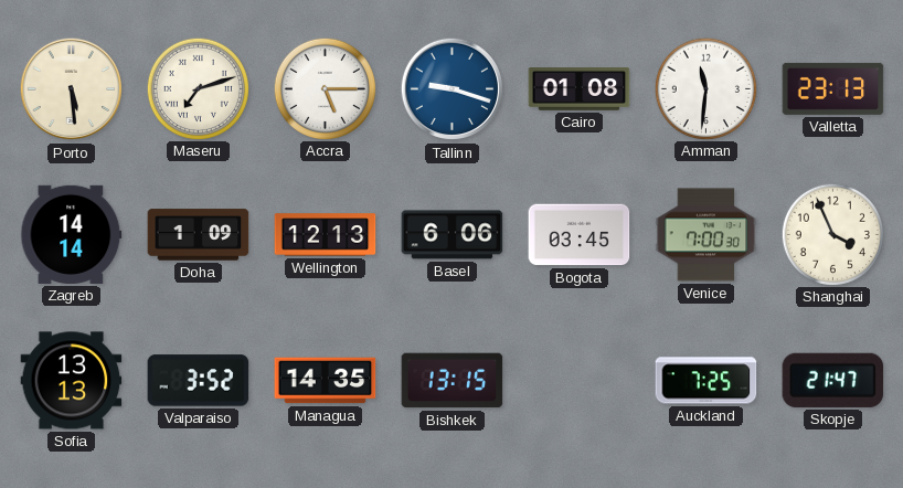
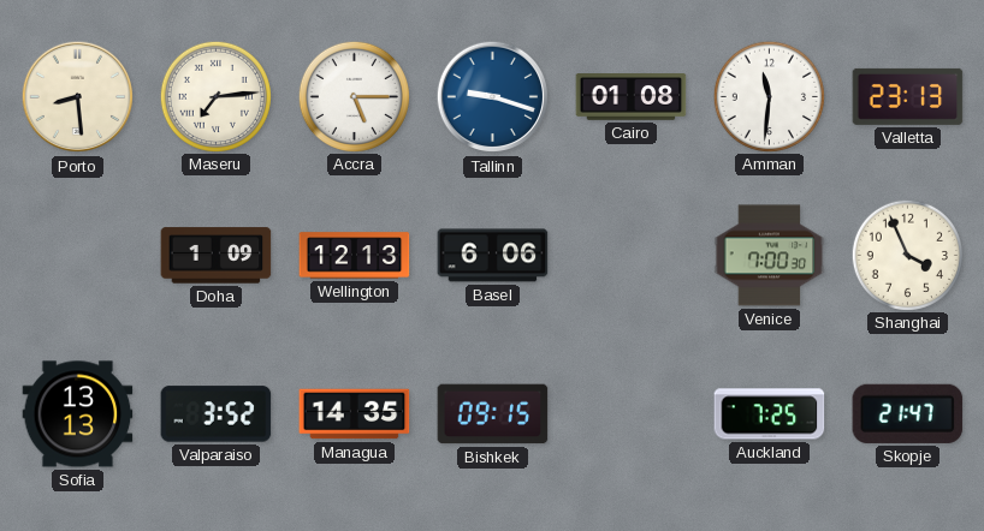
Porto: 5:29 -> 8:29
Maseru: 7:12 -> 7:14
Zagreb: 14:14 -> none
Bogota: 03:45 -> none
Bishkek: 13:15 -> 09:15
